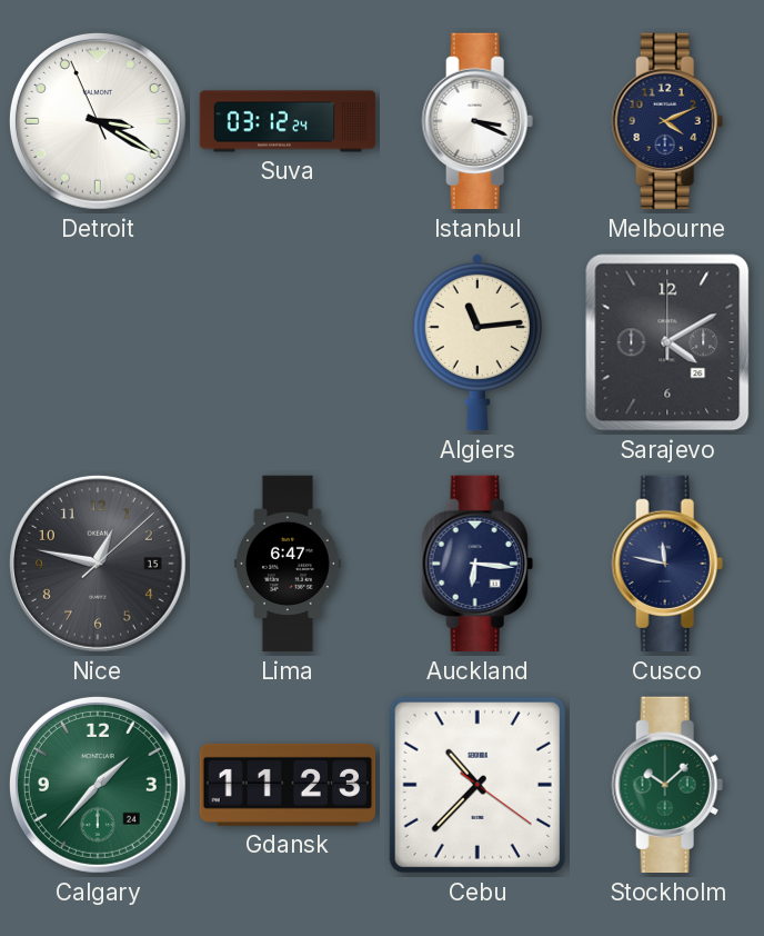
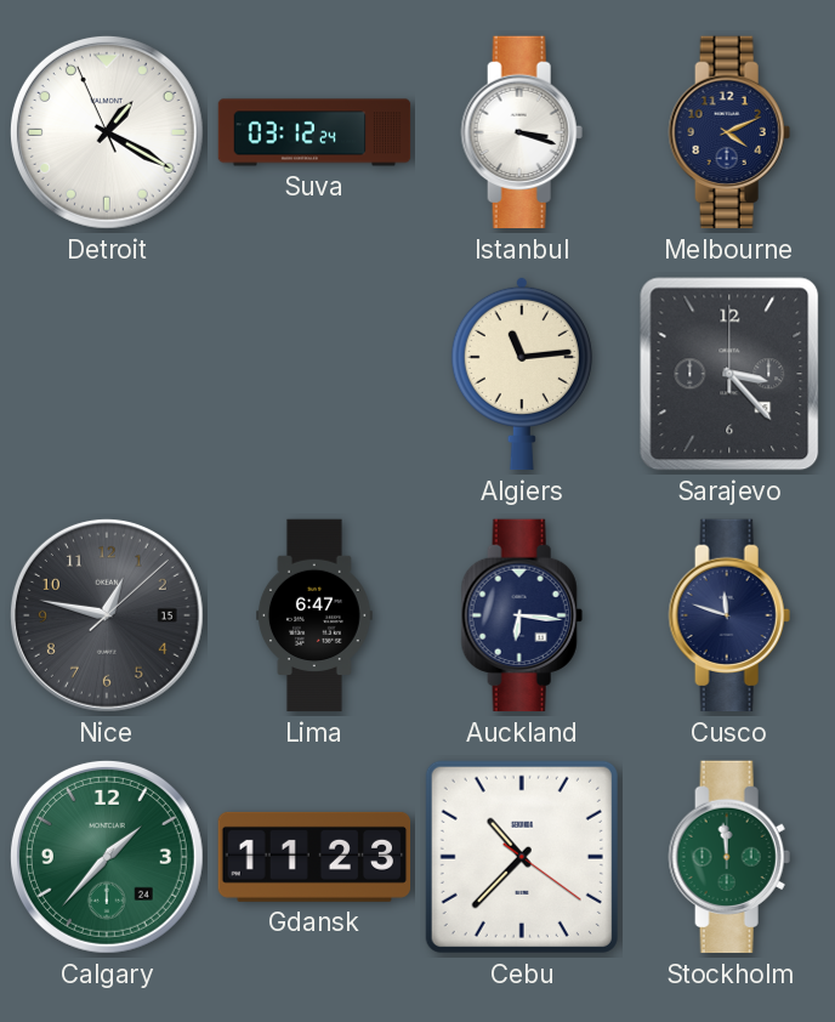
Detroit: 3:19 -> 1:19
Istanbul: 3:19 -> 3:18
Sarajevo: 4:10 -> 3:23
Cusco: 11:47 -> 11:48
Stockholm: 10:08 -> 11:59
